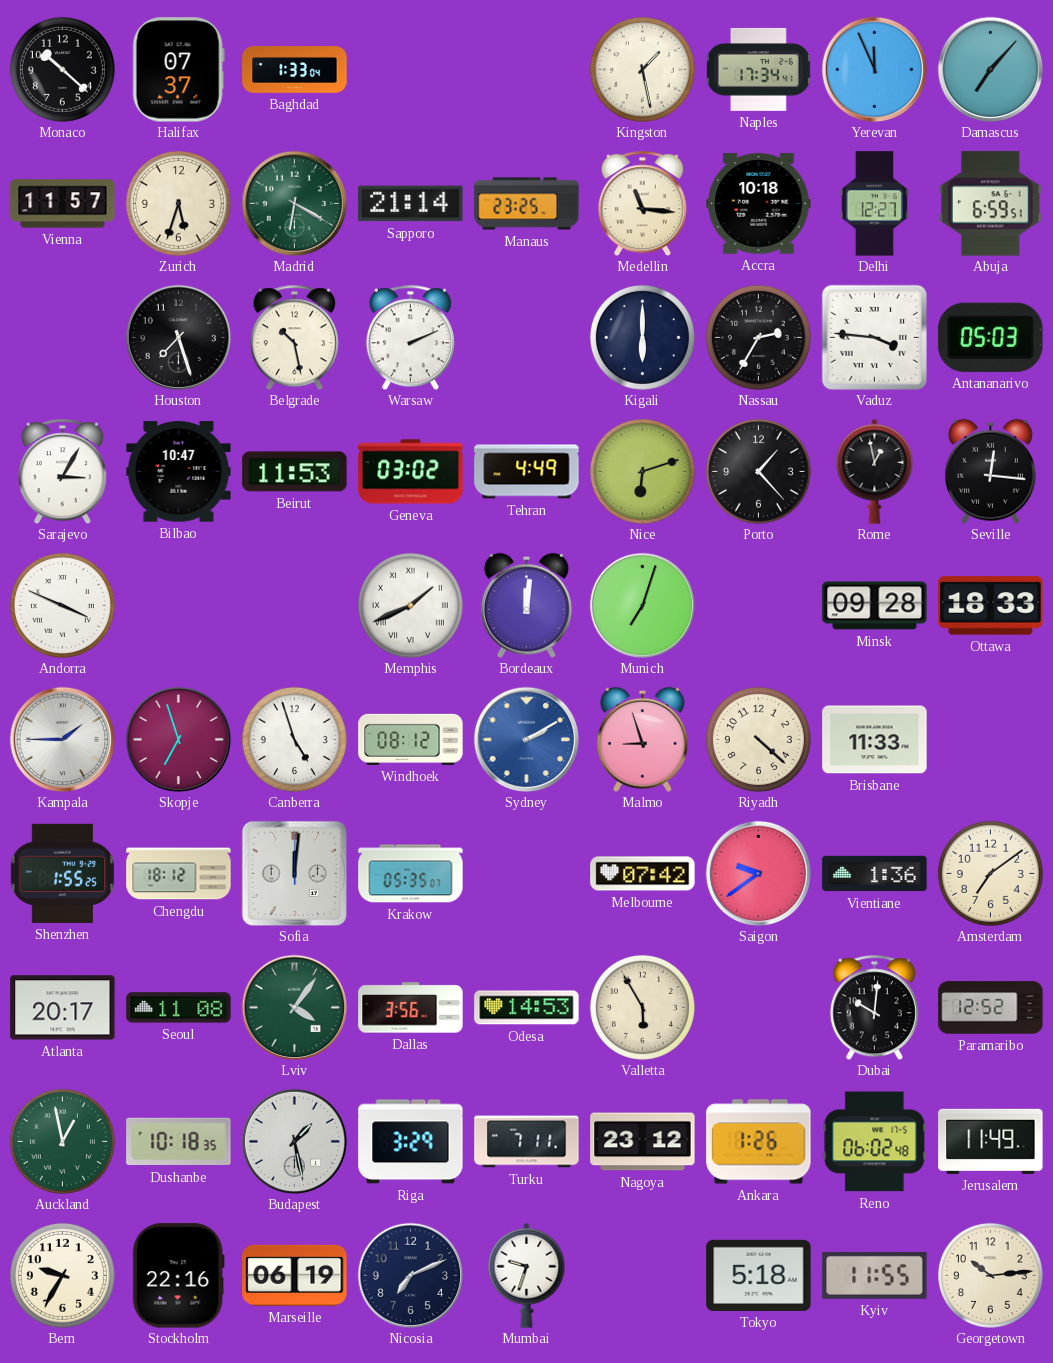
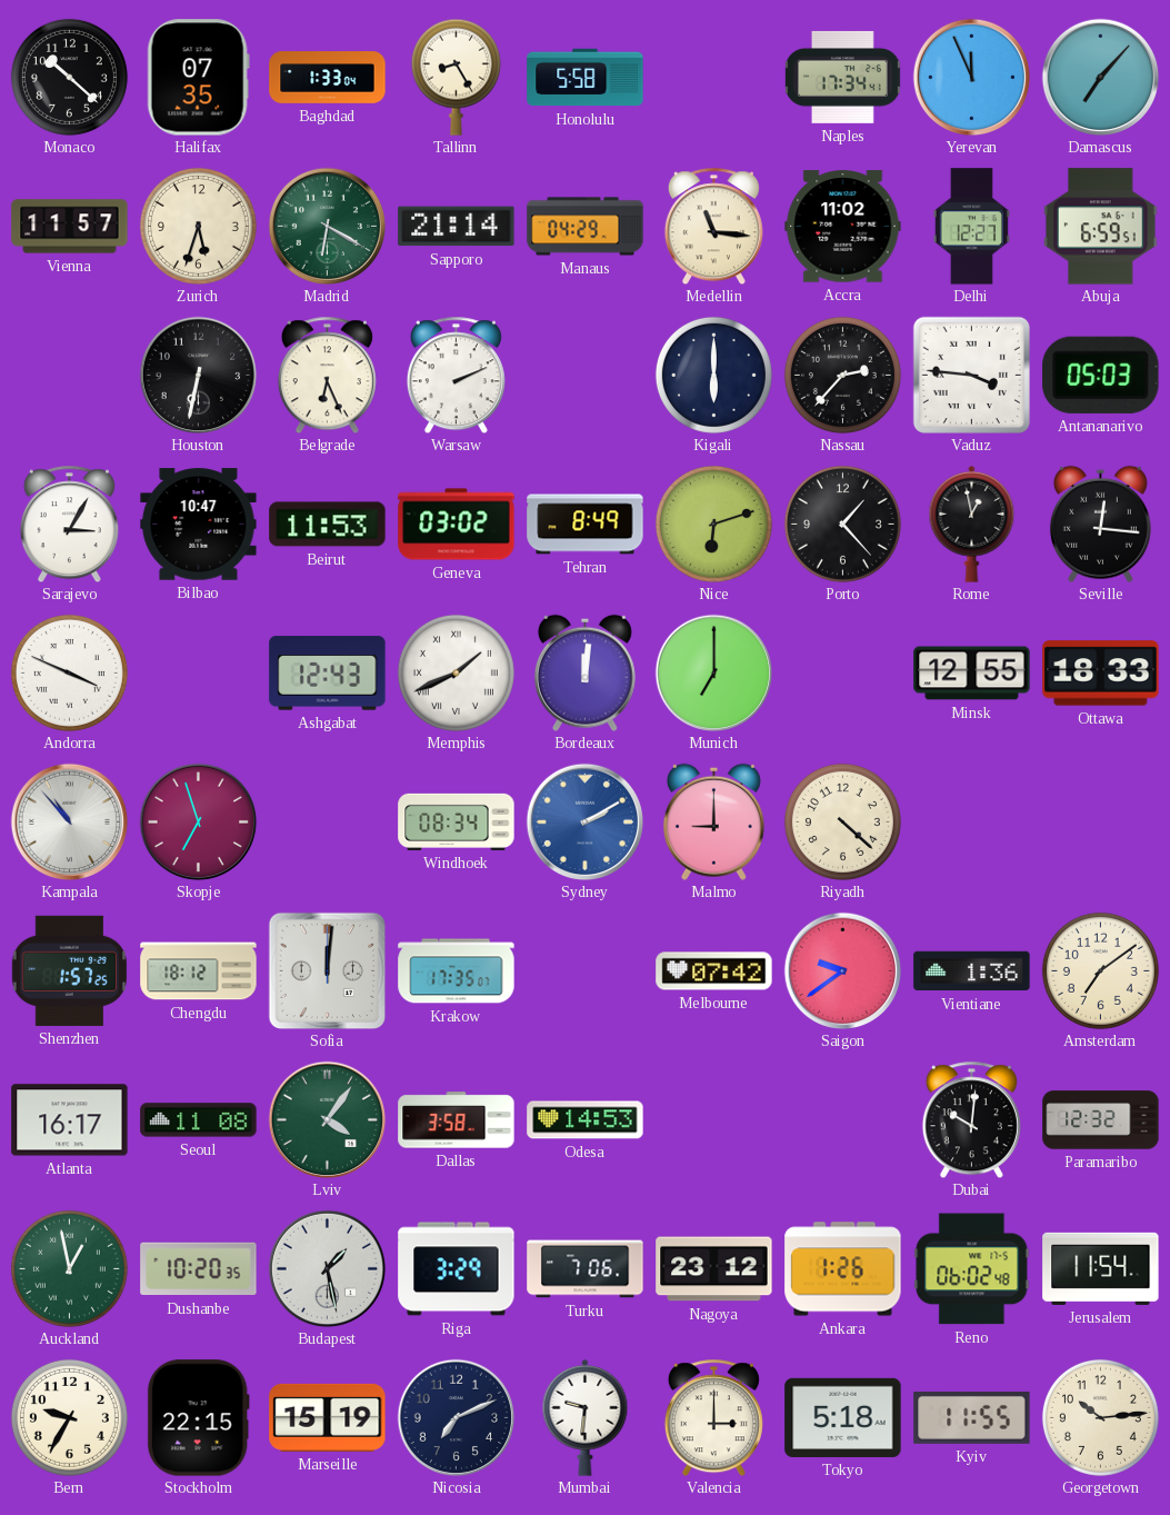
Halifax: 07:37 -> 07:35
Tallinn: none -> 8:25
Honolulu: none -> 5:58
Kingston: 1:28 -> none
Manaus: 23:25 -> 04:29
Accra: 10:18 -> 11:02
Houston: 7:27 -> 6:32
Belgrade: 10:28 -> 6:26
Nassau: 2:35 -> 2:37
Tehran: 4:49 -> 8:49
Ashgabat: none -> 12:43
Munich: 7:03 -> 7:00
Minsk: 09:28 -> 12:55
Kampala: 1:45 -> 10:53
Canberra: 4:57 -> none
Windhoek: 08:12 -> 08:34
Malmo: 8:57 -> 9:00
Brisbane: 11:33 -> none
Shenzhen: 1:55 -> 1:57
Krakow: 05:35 -> 17:35
Atlanta: 20:17 -> 16:17
Dallas: 3:56 -> 3:58
Valletta: 5:55 -> none
Paramaribo: 12:52 -> 12:32
Dushanbe: 10:18 -> 10:20
Turku: 7:11 -> 7:06
Jerusalem: 11:49 -> 11:54
Stockholm: 22:16 -> 22:15
Marseille: 06:19 -> 15:19
Mumbai: 9:33 -> 9:31
Valencia: none -> 3:00
